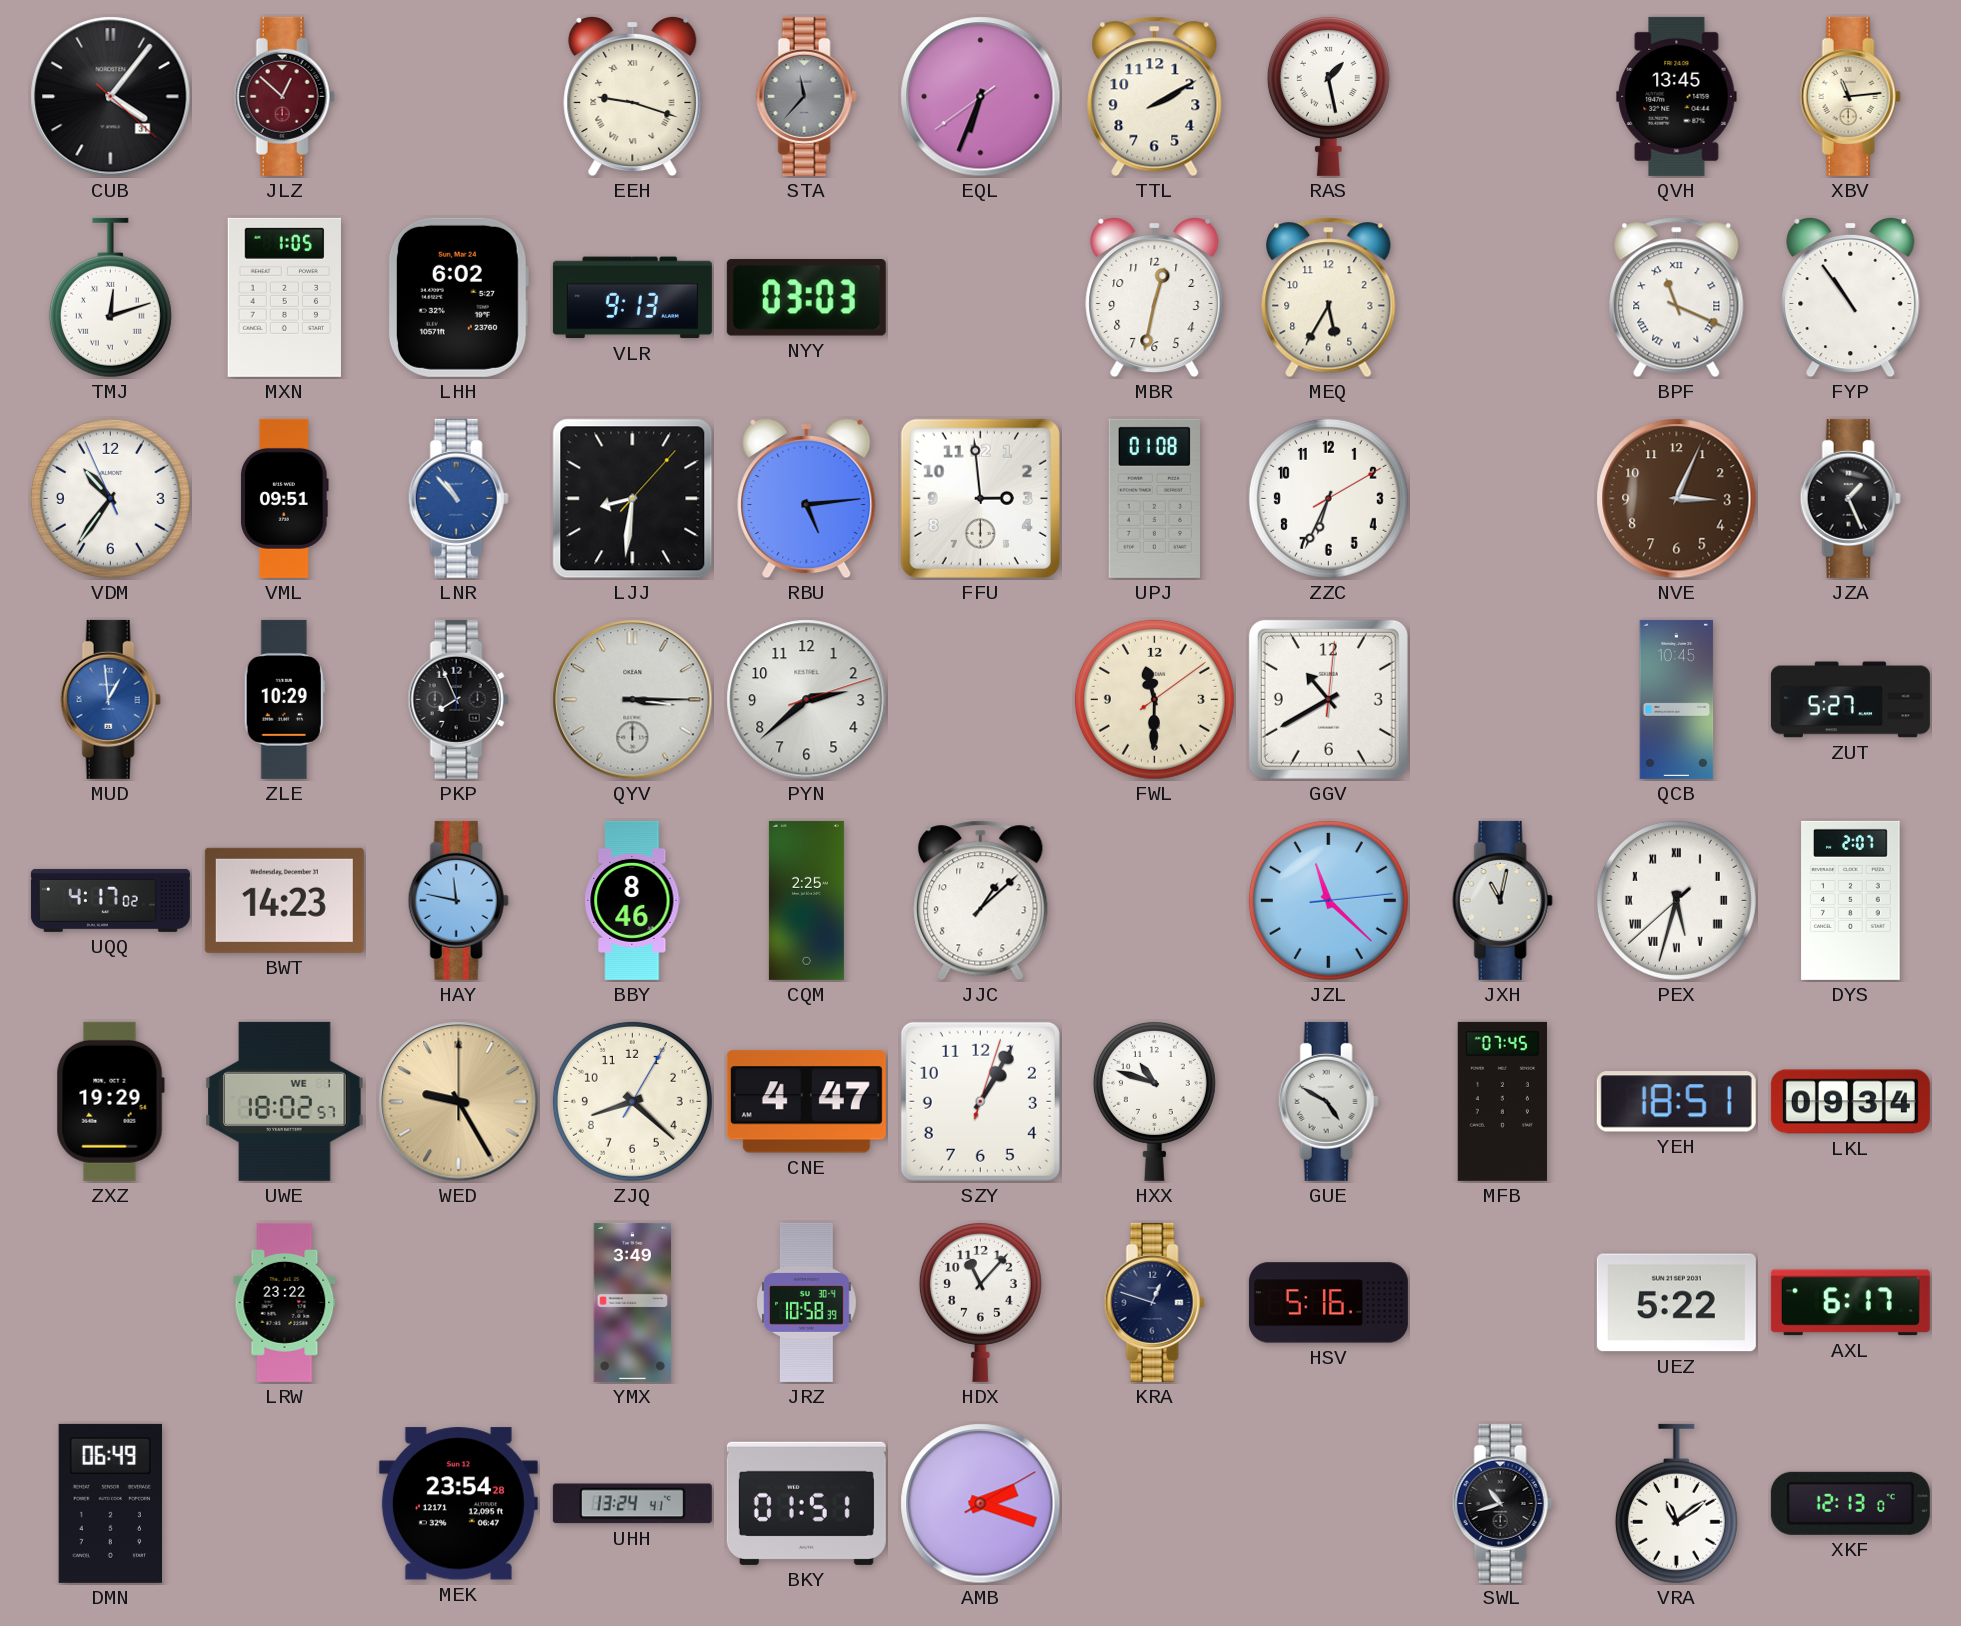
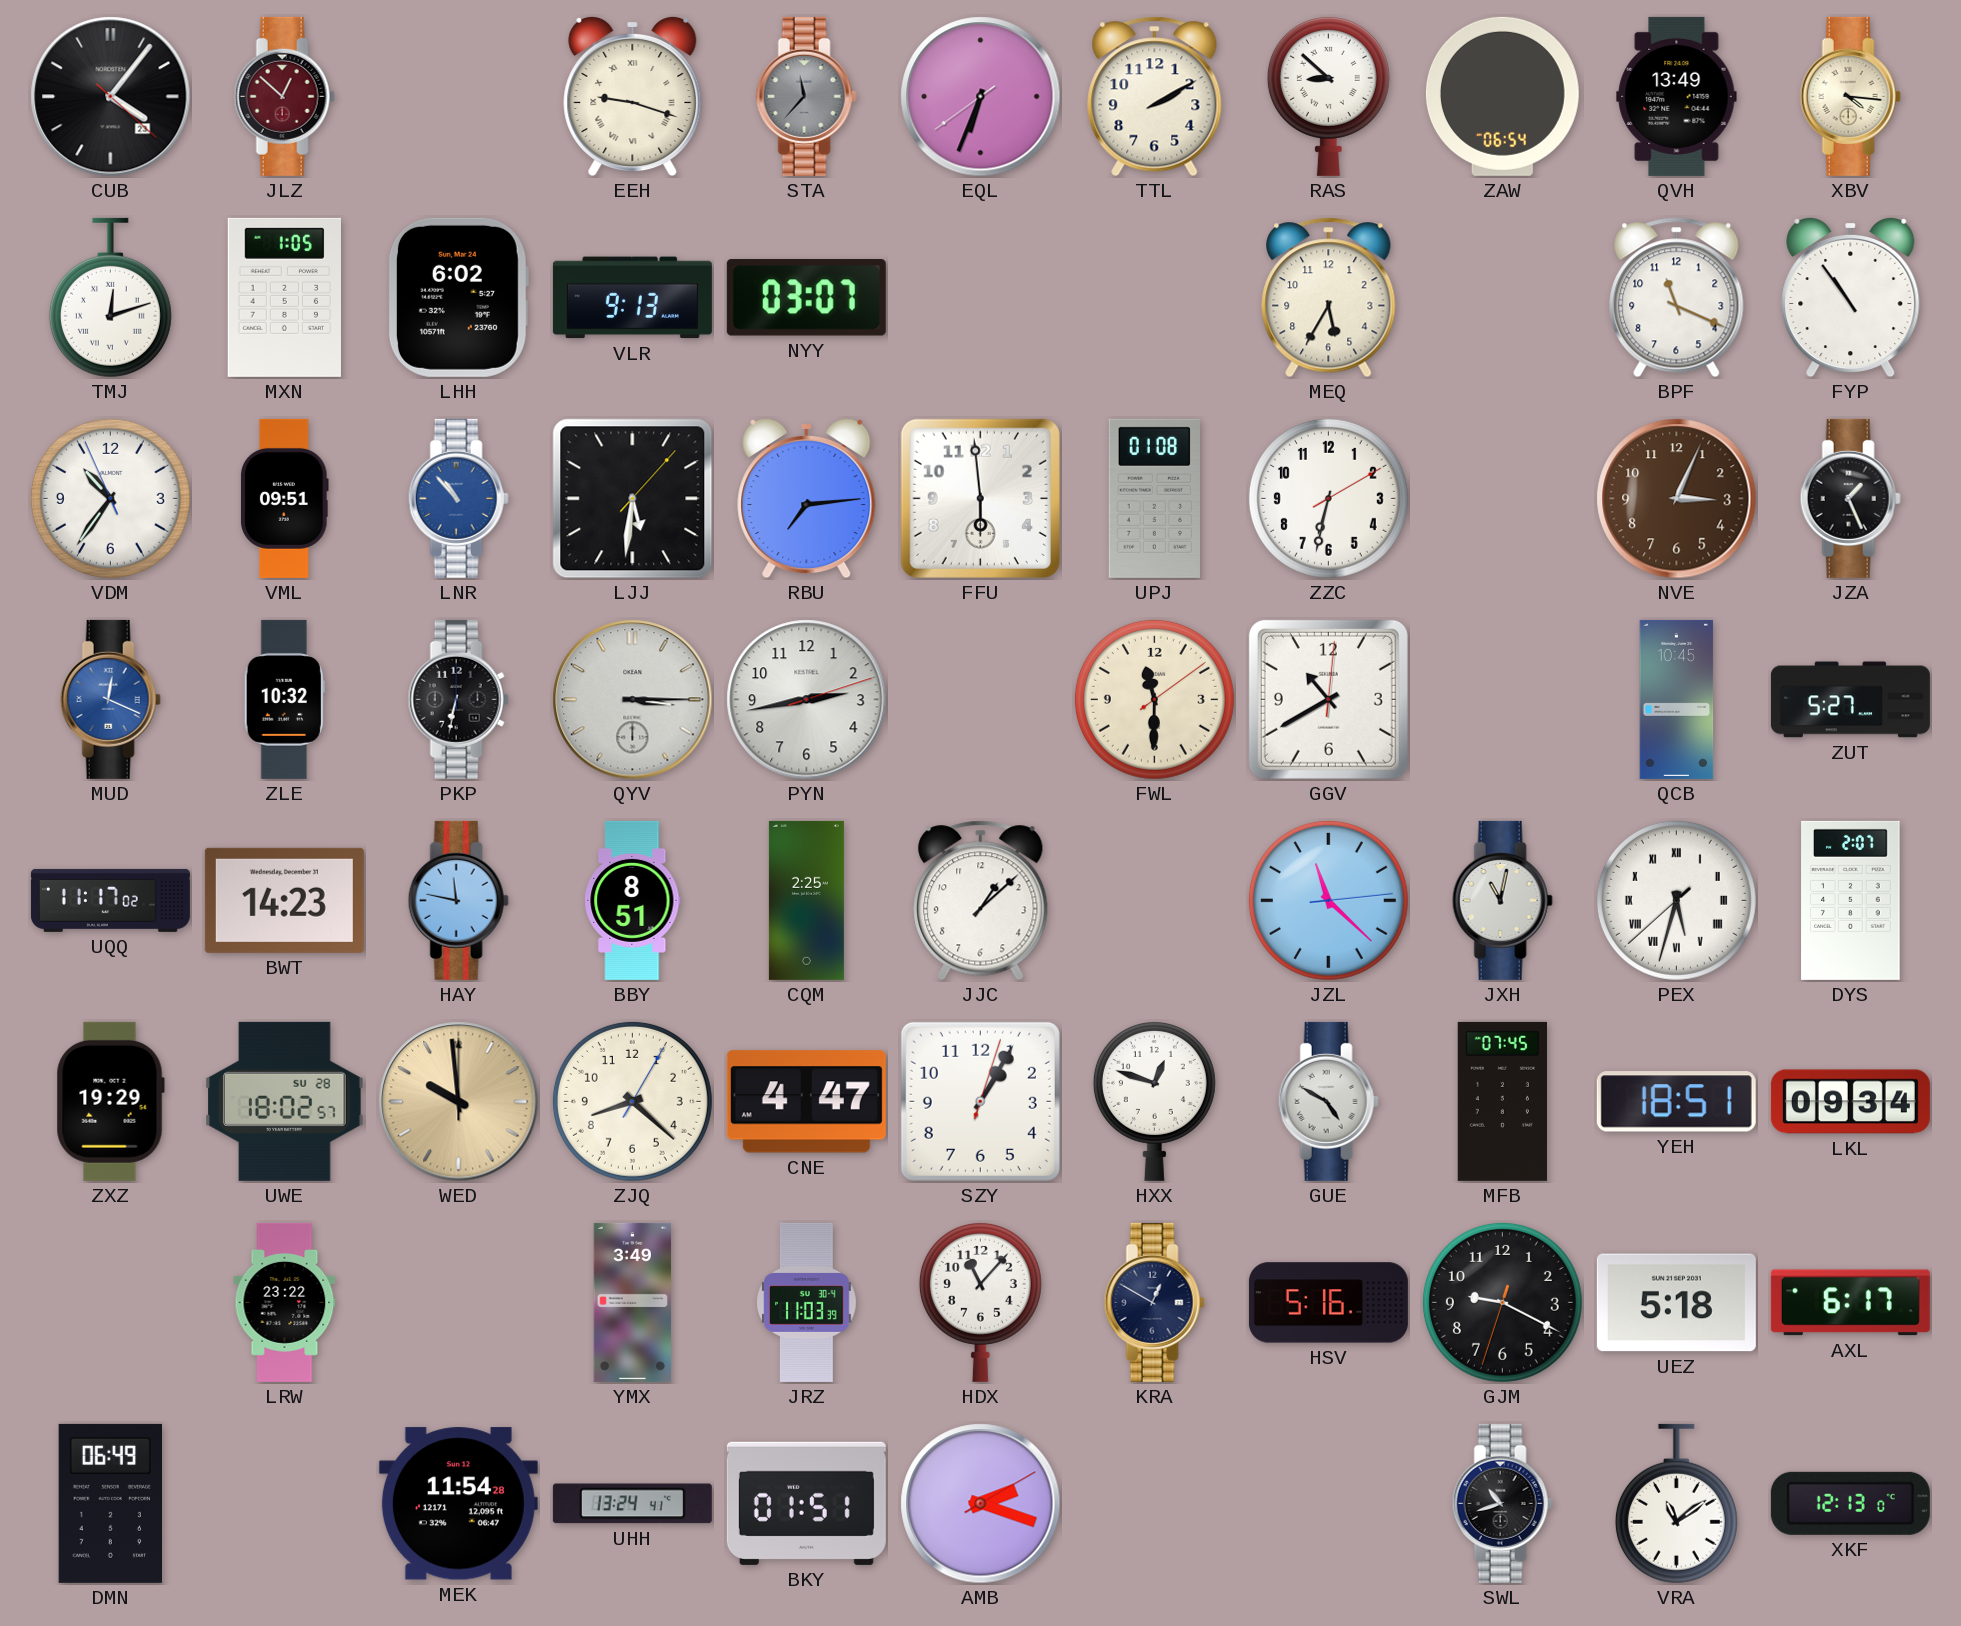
CUB date: 31 -> 23
RAS: 1:28 -> 8:52
ZAW: none -> 06:54
QVH: 13:45 -> 13:49
XBV: 11:14 -> 4:16
NYY: 03:03 -> 03:07
MBR: 12:32 -> none
BPF numerals: Roman -> Arabic
LJJ: 8:31 -> 5:31
RBU: 5:14 -> 7:14
FFU: 2:59 -> 5:59
ZZC: 6:34 -> 6:32
MUD: 12:59 -> 12:19
ZLE: 10:29 -> 10:32
PKP: 7:56 -> 6:32
PYN: 2:38 -> 2:43
UQQ: 4:17 -> 11:17
BBY: 8:46 -> 8:51
UWE date: WE 1 -> SU 28
WED: 9:25 -> 9:59
HXX: 10:48 -> 12:48
JRZ: 10:58 -> 11:03
KRA: 12:48 -> 12:50
GJM: none -> 9:19
UEZ: 5:22 -> 5:18
MEK: 23:54 -> 11:54
